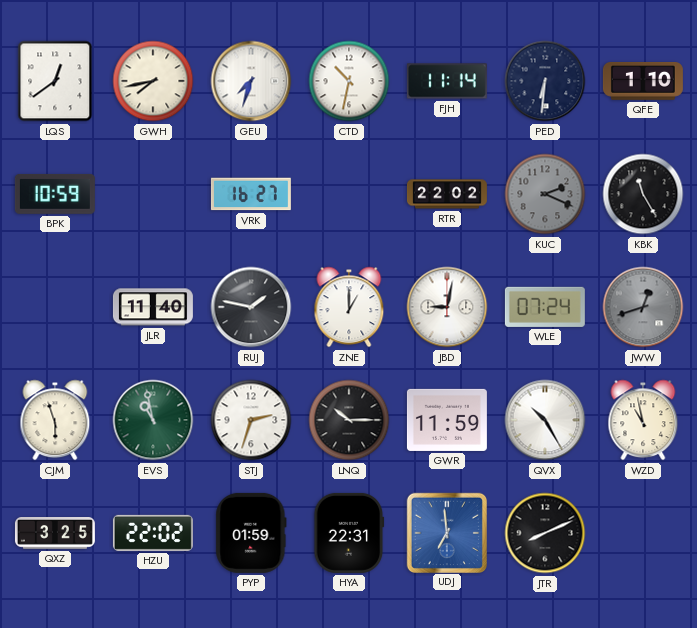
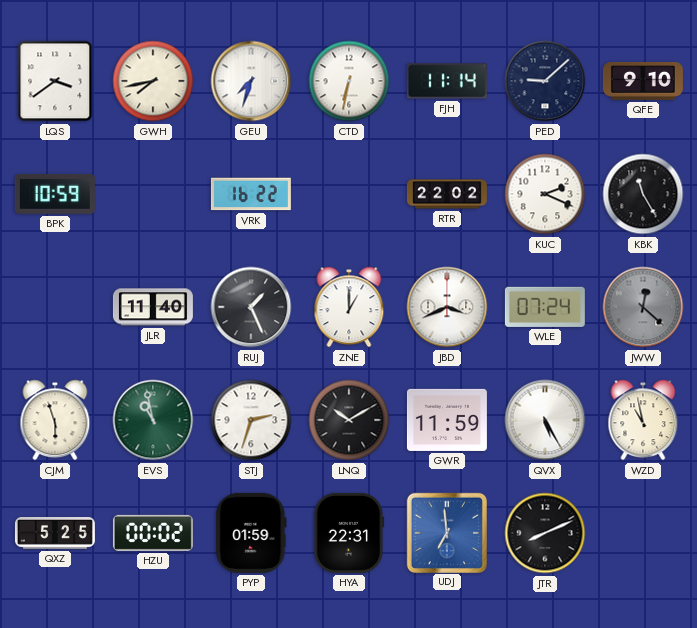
LQS: 12:39 -> 3:39
CTD: 10:32 -> 6:32
PED: 6:31 -> 9:08
QFE: 1:10 -> 9:10
VRK: 16:27 -> 16:22
KUC dial: grey -> white
RUJ: 1:47 -> 1:26
JBD: 9:02 -> 3:41
JWW: 12:42 -> 12:22
LNQ: 10:15 -> 10:10
QVX: 10:25 -> 5:25
QXZ: 3:25 -> 5:25
HZU: 22:02 -> 00:02
